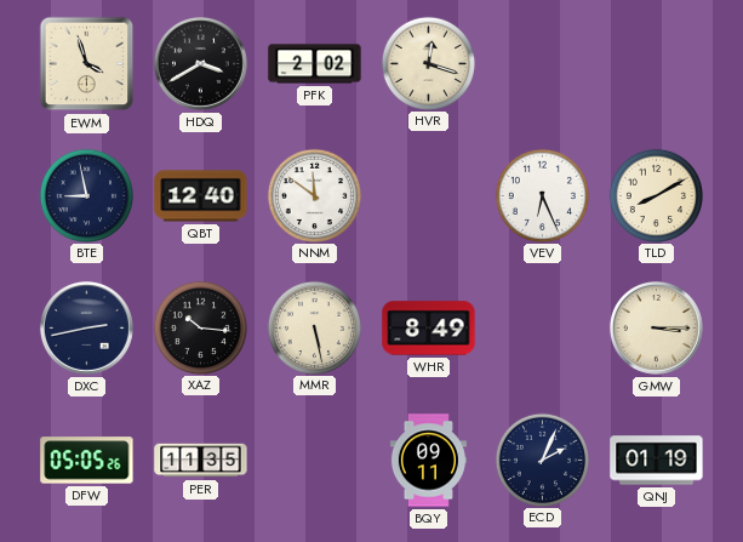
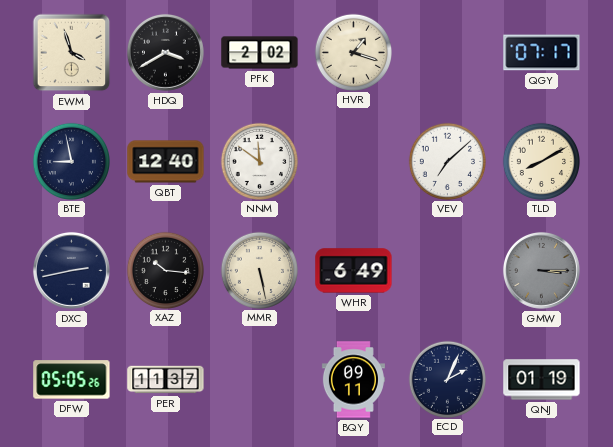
HVR: 12:18 -> 1:18
QGY: none -> 07:17
VEV: 6:26 -> 7:08
WHR: 8:49 -> 6:49
GMW dial: cream -> grey
PER: 11:35 -> 11:37
